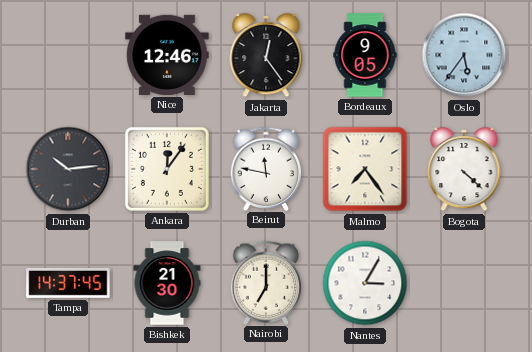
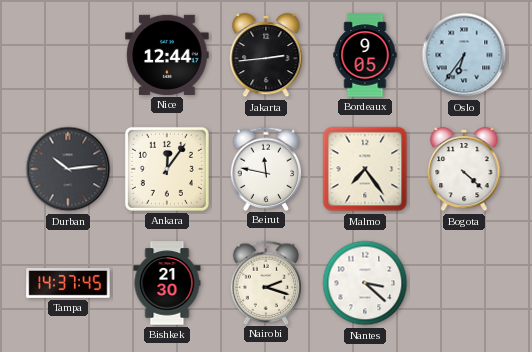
Nice: 12:46 -> 12:44
Jakarta: 12:24 -> 2:44
Oslo: 5:36 -> 6:36
Nairobi: 7:00 -> 2:18
Nantes: 3:05 -> 3:22
